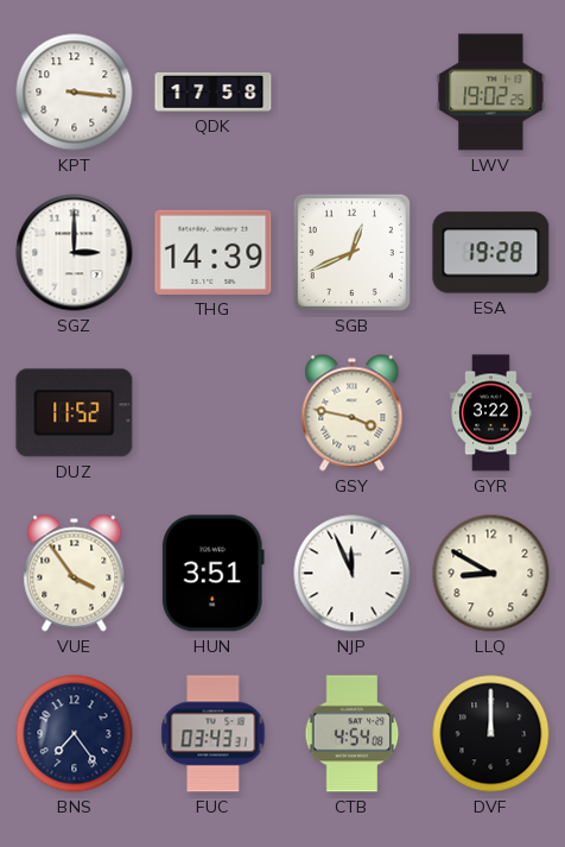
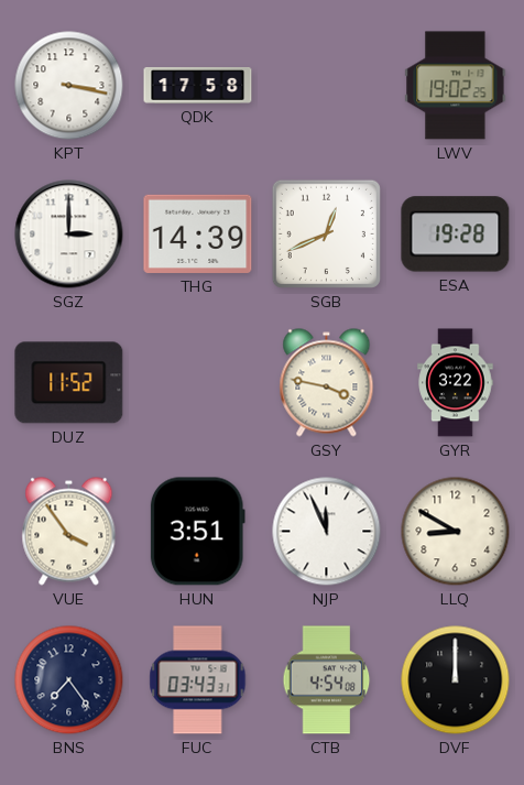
KPT: 3:16 -> 3:17
